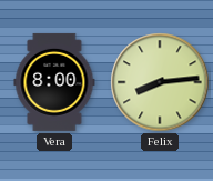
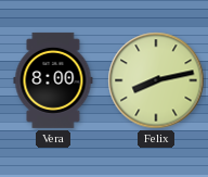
Felix: 8:14 -> 8:13
